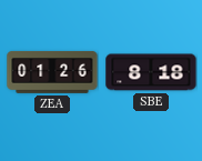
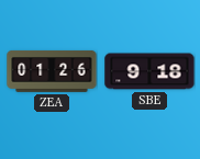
SBE: 8:18 -> 9:18
